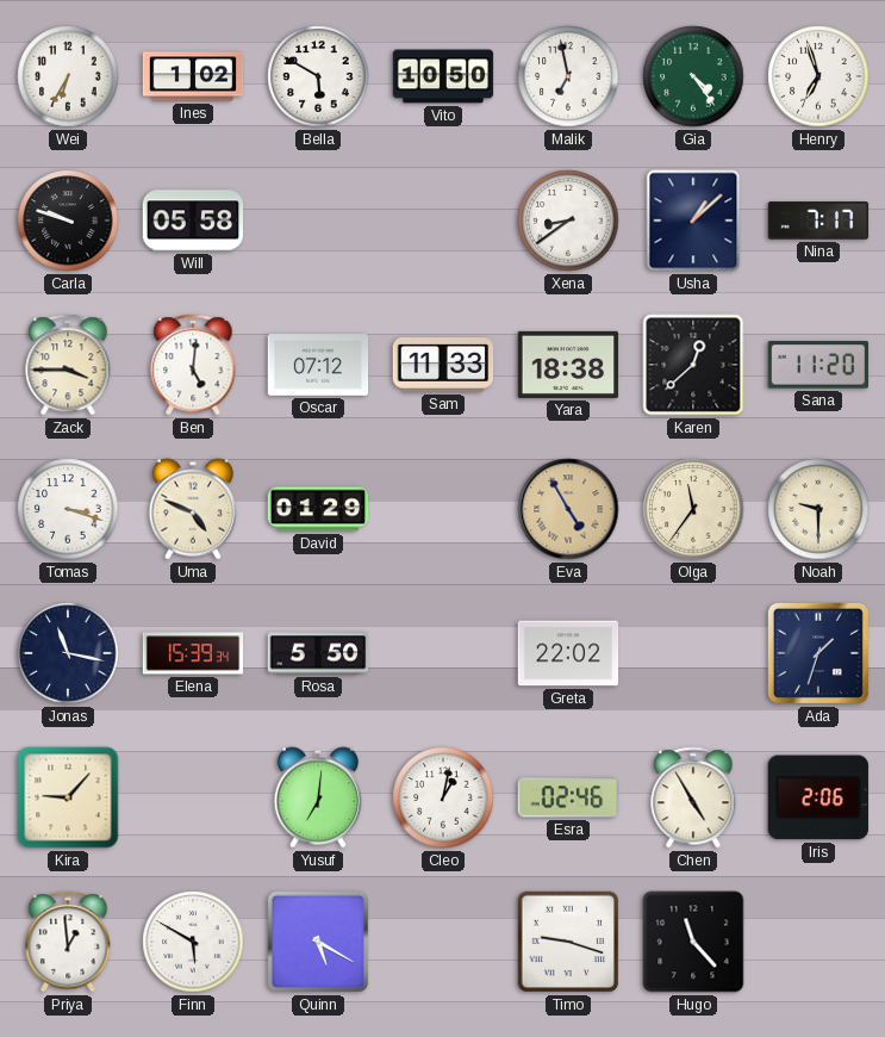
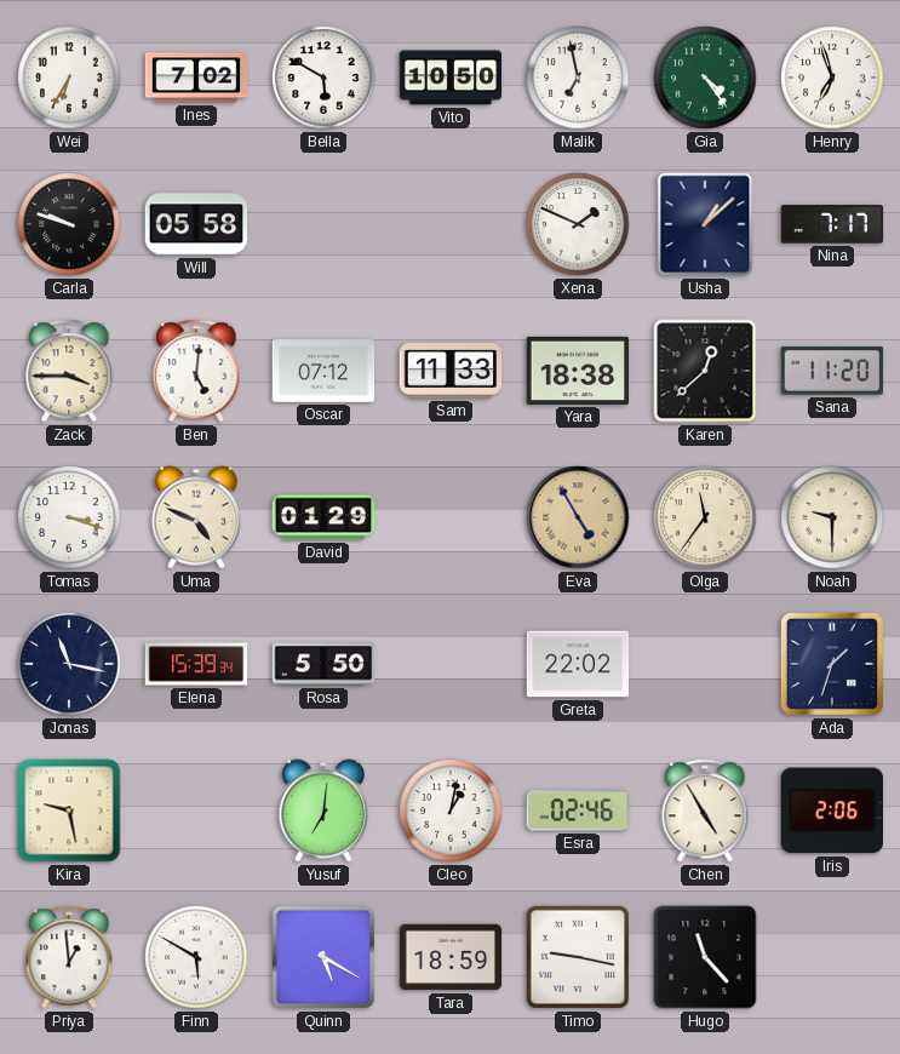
Ines: 1:02 -> 7:02
Xena: 8:39 -> 1:49
Kira: 9:07 -> 9:28
Tara: none -> 18:59
Timo: 9:18 -> 9:17
